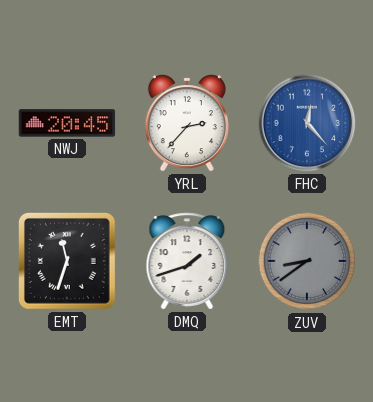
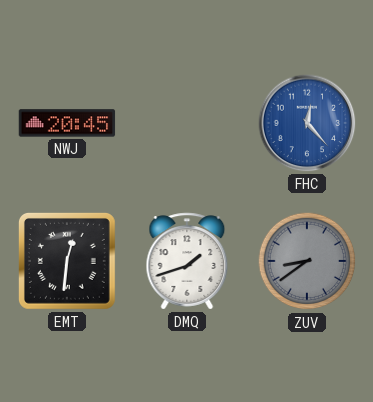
YRL: 2:37 -> none
EMT: 11:33 -> 12:31
